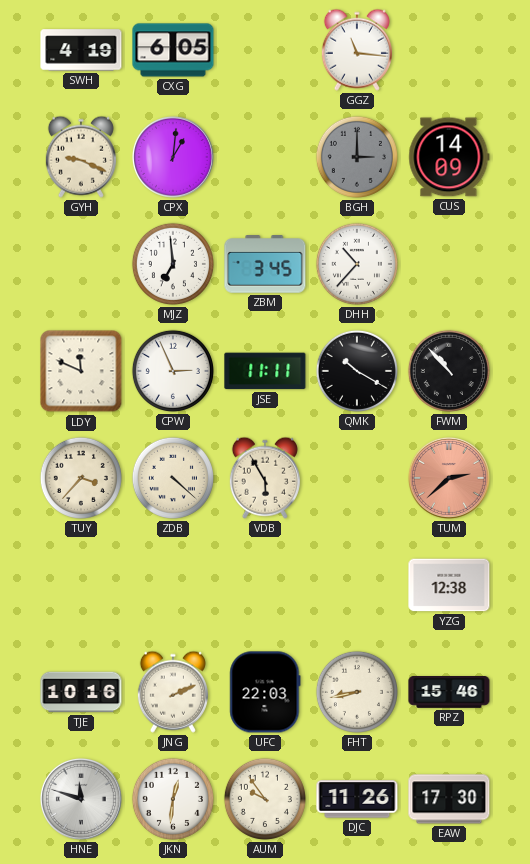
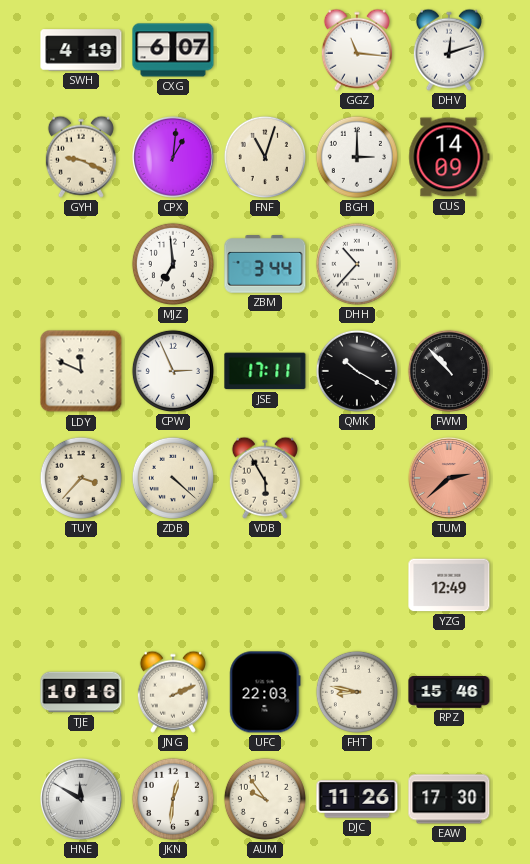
CXG: 6:05 -> 6:07
DHV: none -> 12:12
FNF: none -> 11:03
BGH dial: grey -> white
ZBM: 3:45 -> 3:44
JSE: 11:11 -> 17:11
YZG: 12:38 -> 12:49
FHT: 8:43 -> 8:47
HNE: 11:48 -> 11:50
